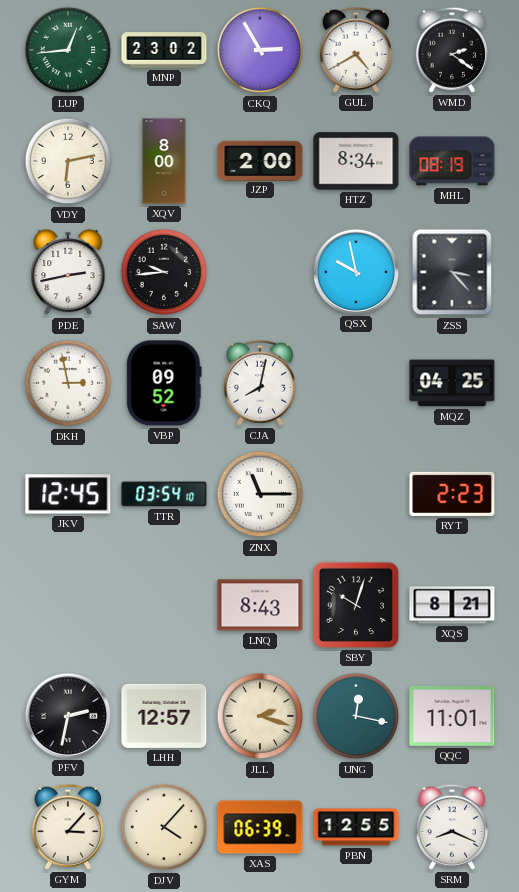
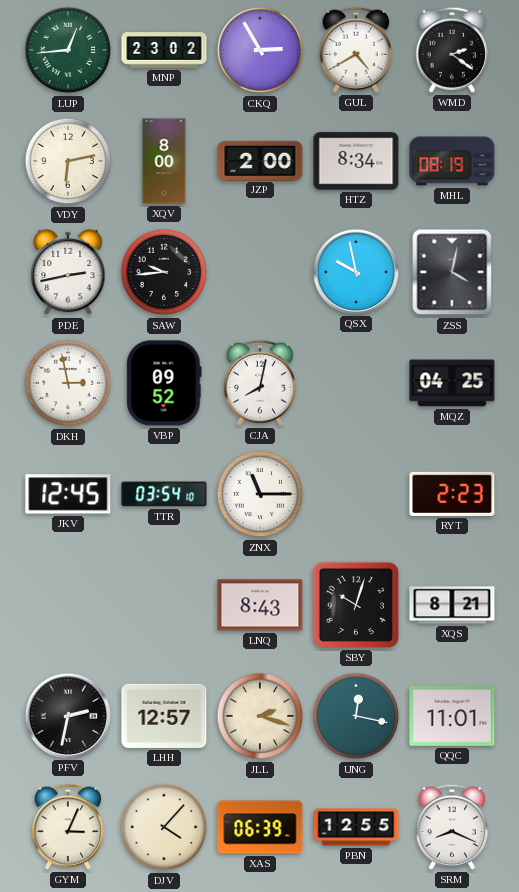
ZSS: 3:23 -> 4:02
GYM: 3:07 -> 3:04
